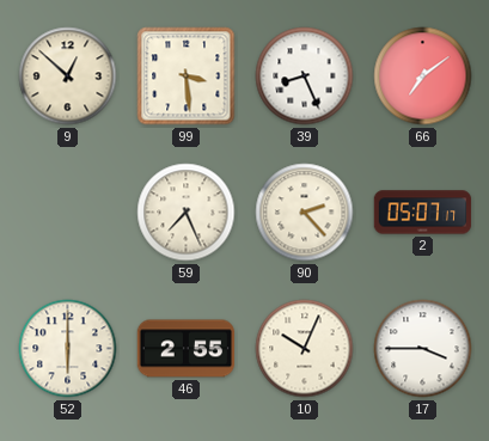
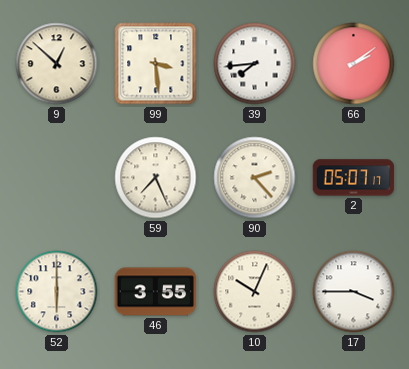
39: 8:26 -> 7:44
66: 7:09 -> 2:09
46: 2:55 -> 3:55
